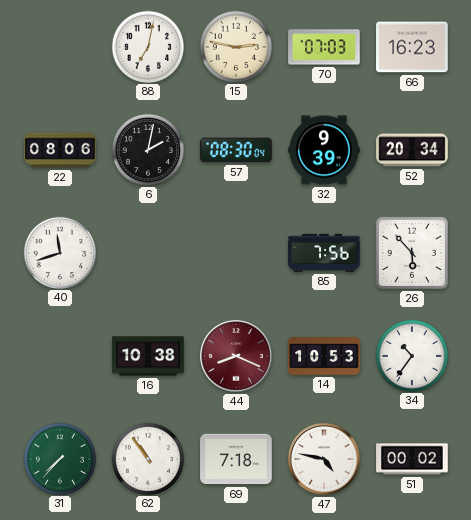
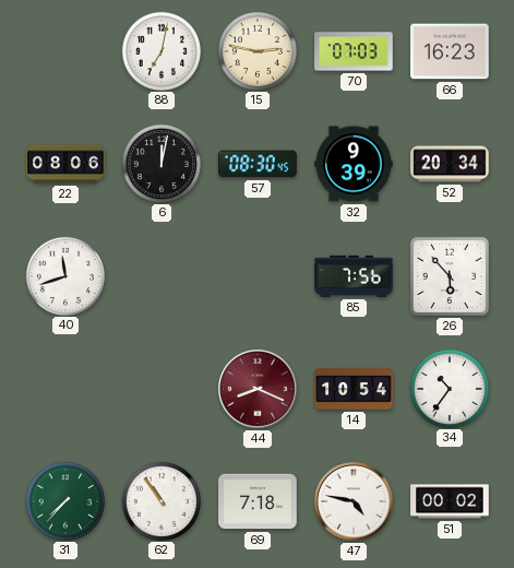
6: 2:02 -> 12:02
57: 08:30:04 -> 08:30:45
16: 10:38 -> none
14: 10:53 -> 10:54
